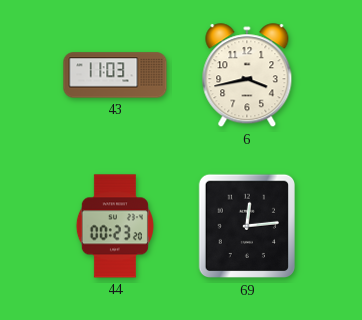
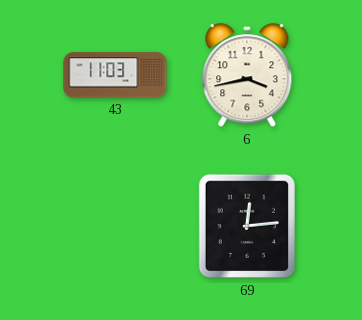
44: 00:23 -> none
